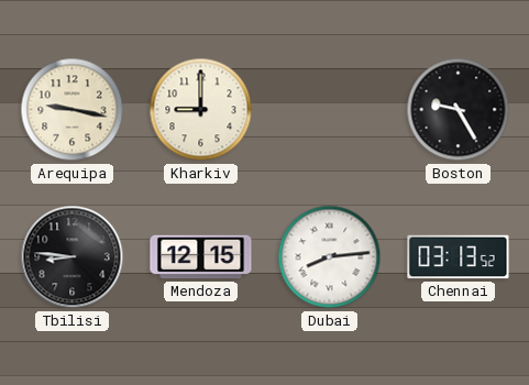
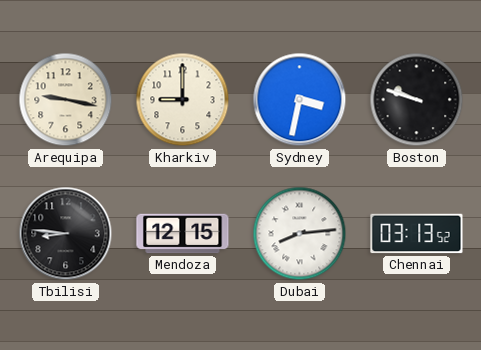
Sydney: none -> 3:32
Boston: 9:25 -> 9:48
